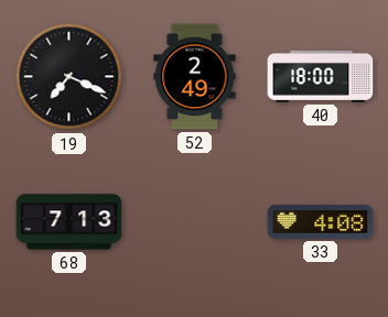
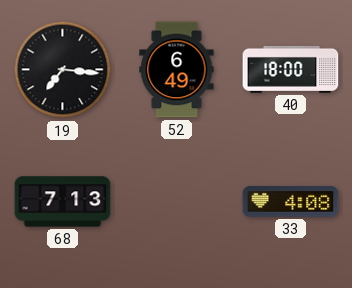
19: 7:19 -> 7:16
52: 2:49 -> 6:49
